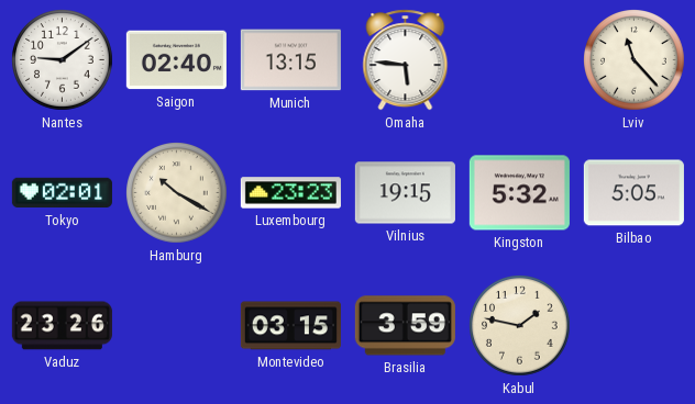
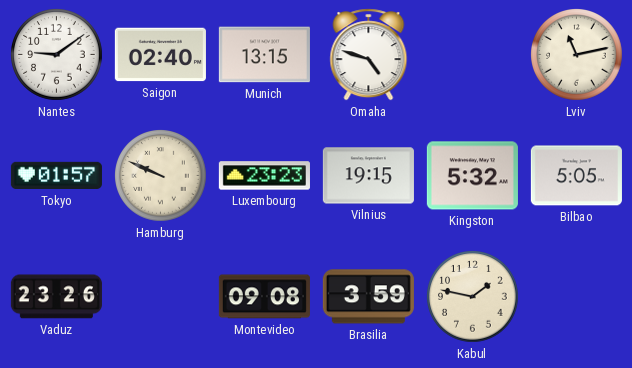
Omaha: 5:46 -> 4:48
Lviv: 11:23 -> 11:13
Tokyo: 02:01 -> 01:57
Hamburg: 10:20 -> 9:49
Montevideo: 03:15 -> 09:08
